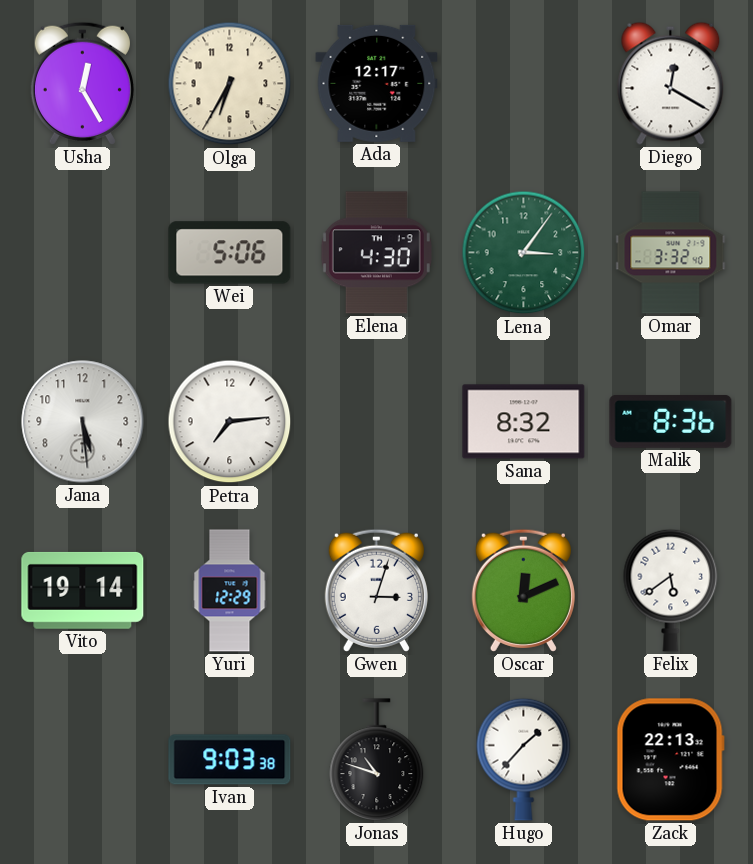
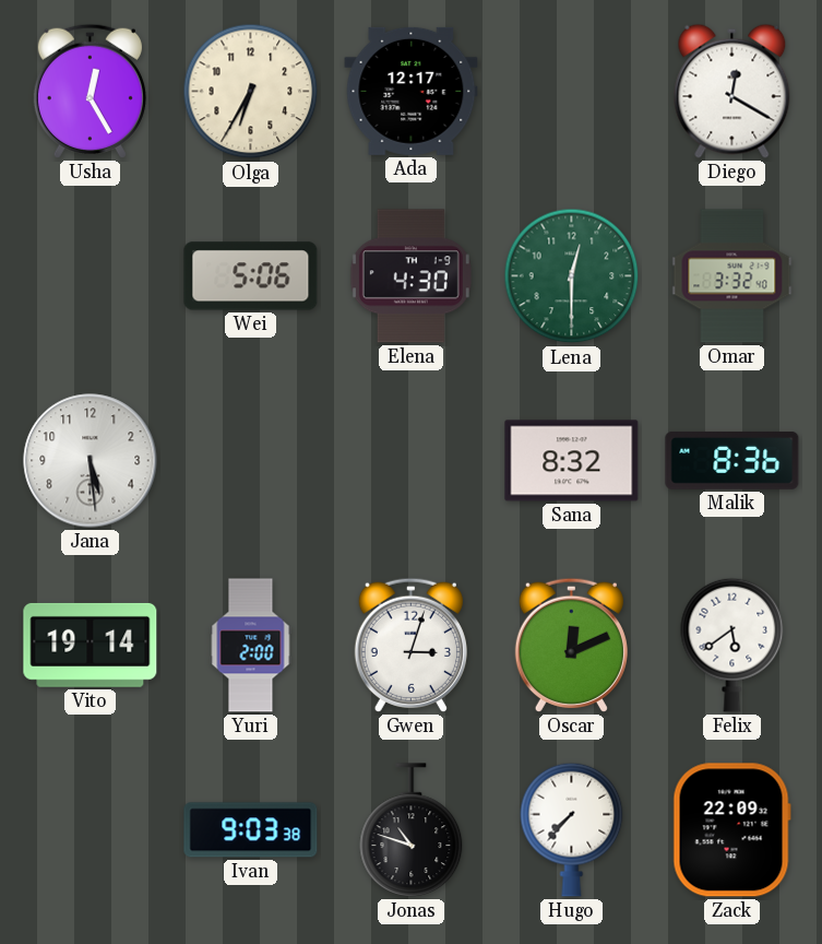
Lena: 3:06 -> 12:30
Petra: 7:14 -> none
Yuri: 12:29 -> 2:00
Hugo: 1:37 -> 7:37
Zack: 22:13 -> 22:09
